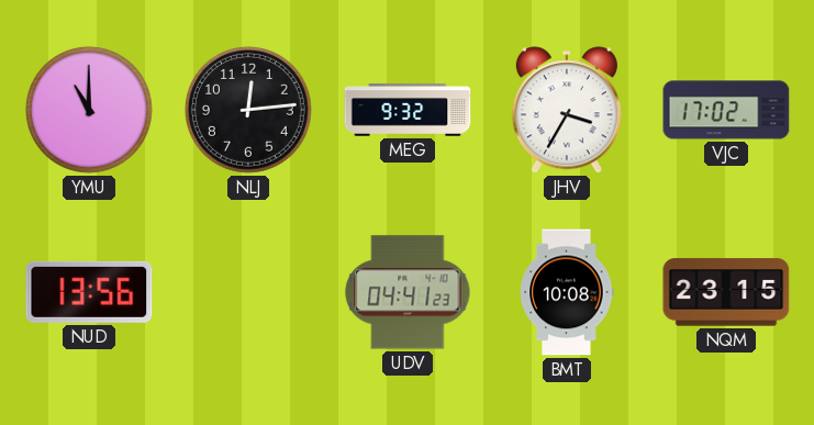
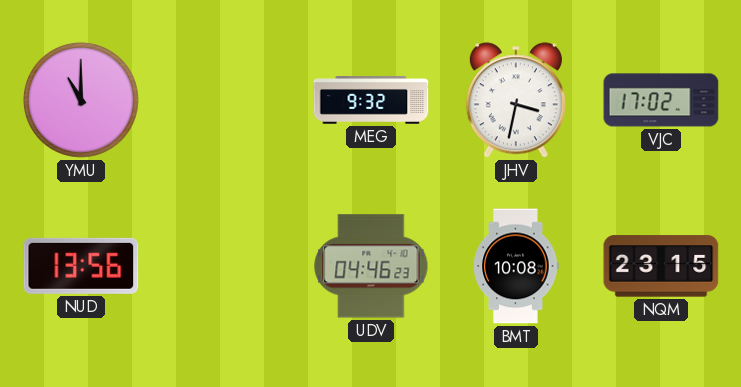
NLJ: 12:14 -> none
JHV: 3:35 -> 3:32
UDV: 04:41 -> 04:46
